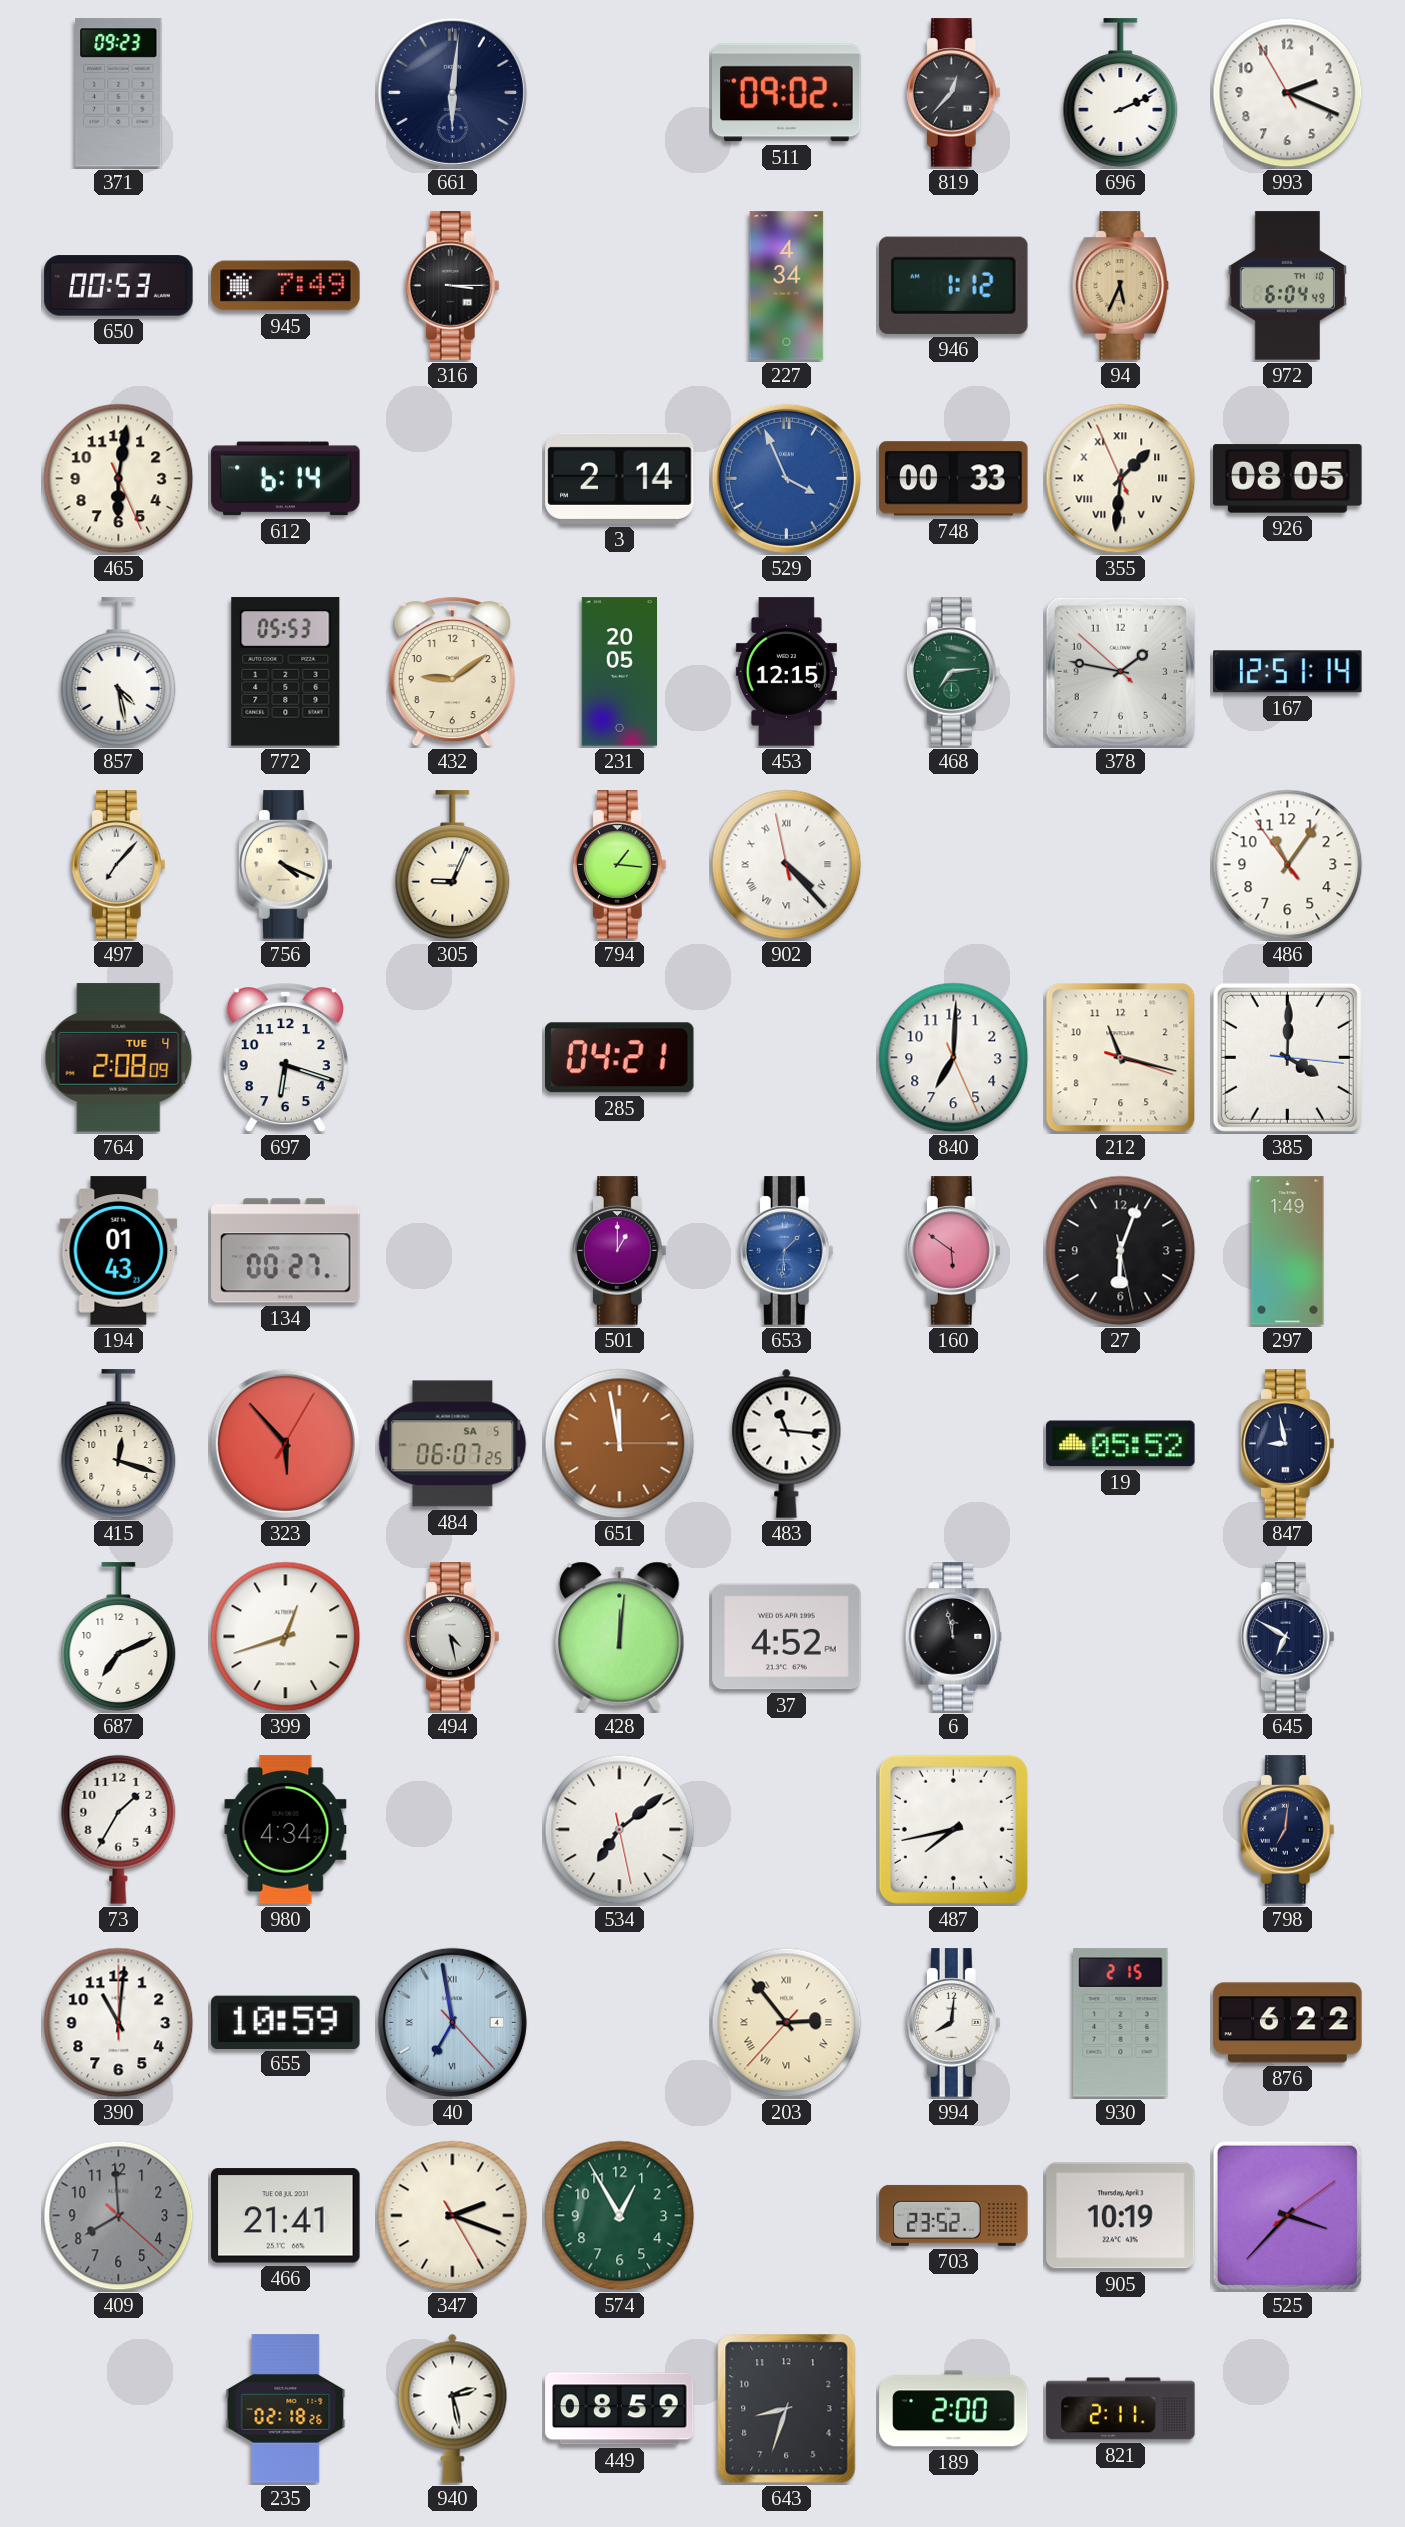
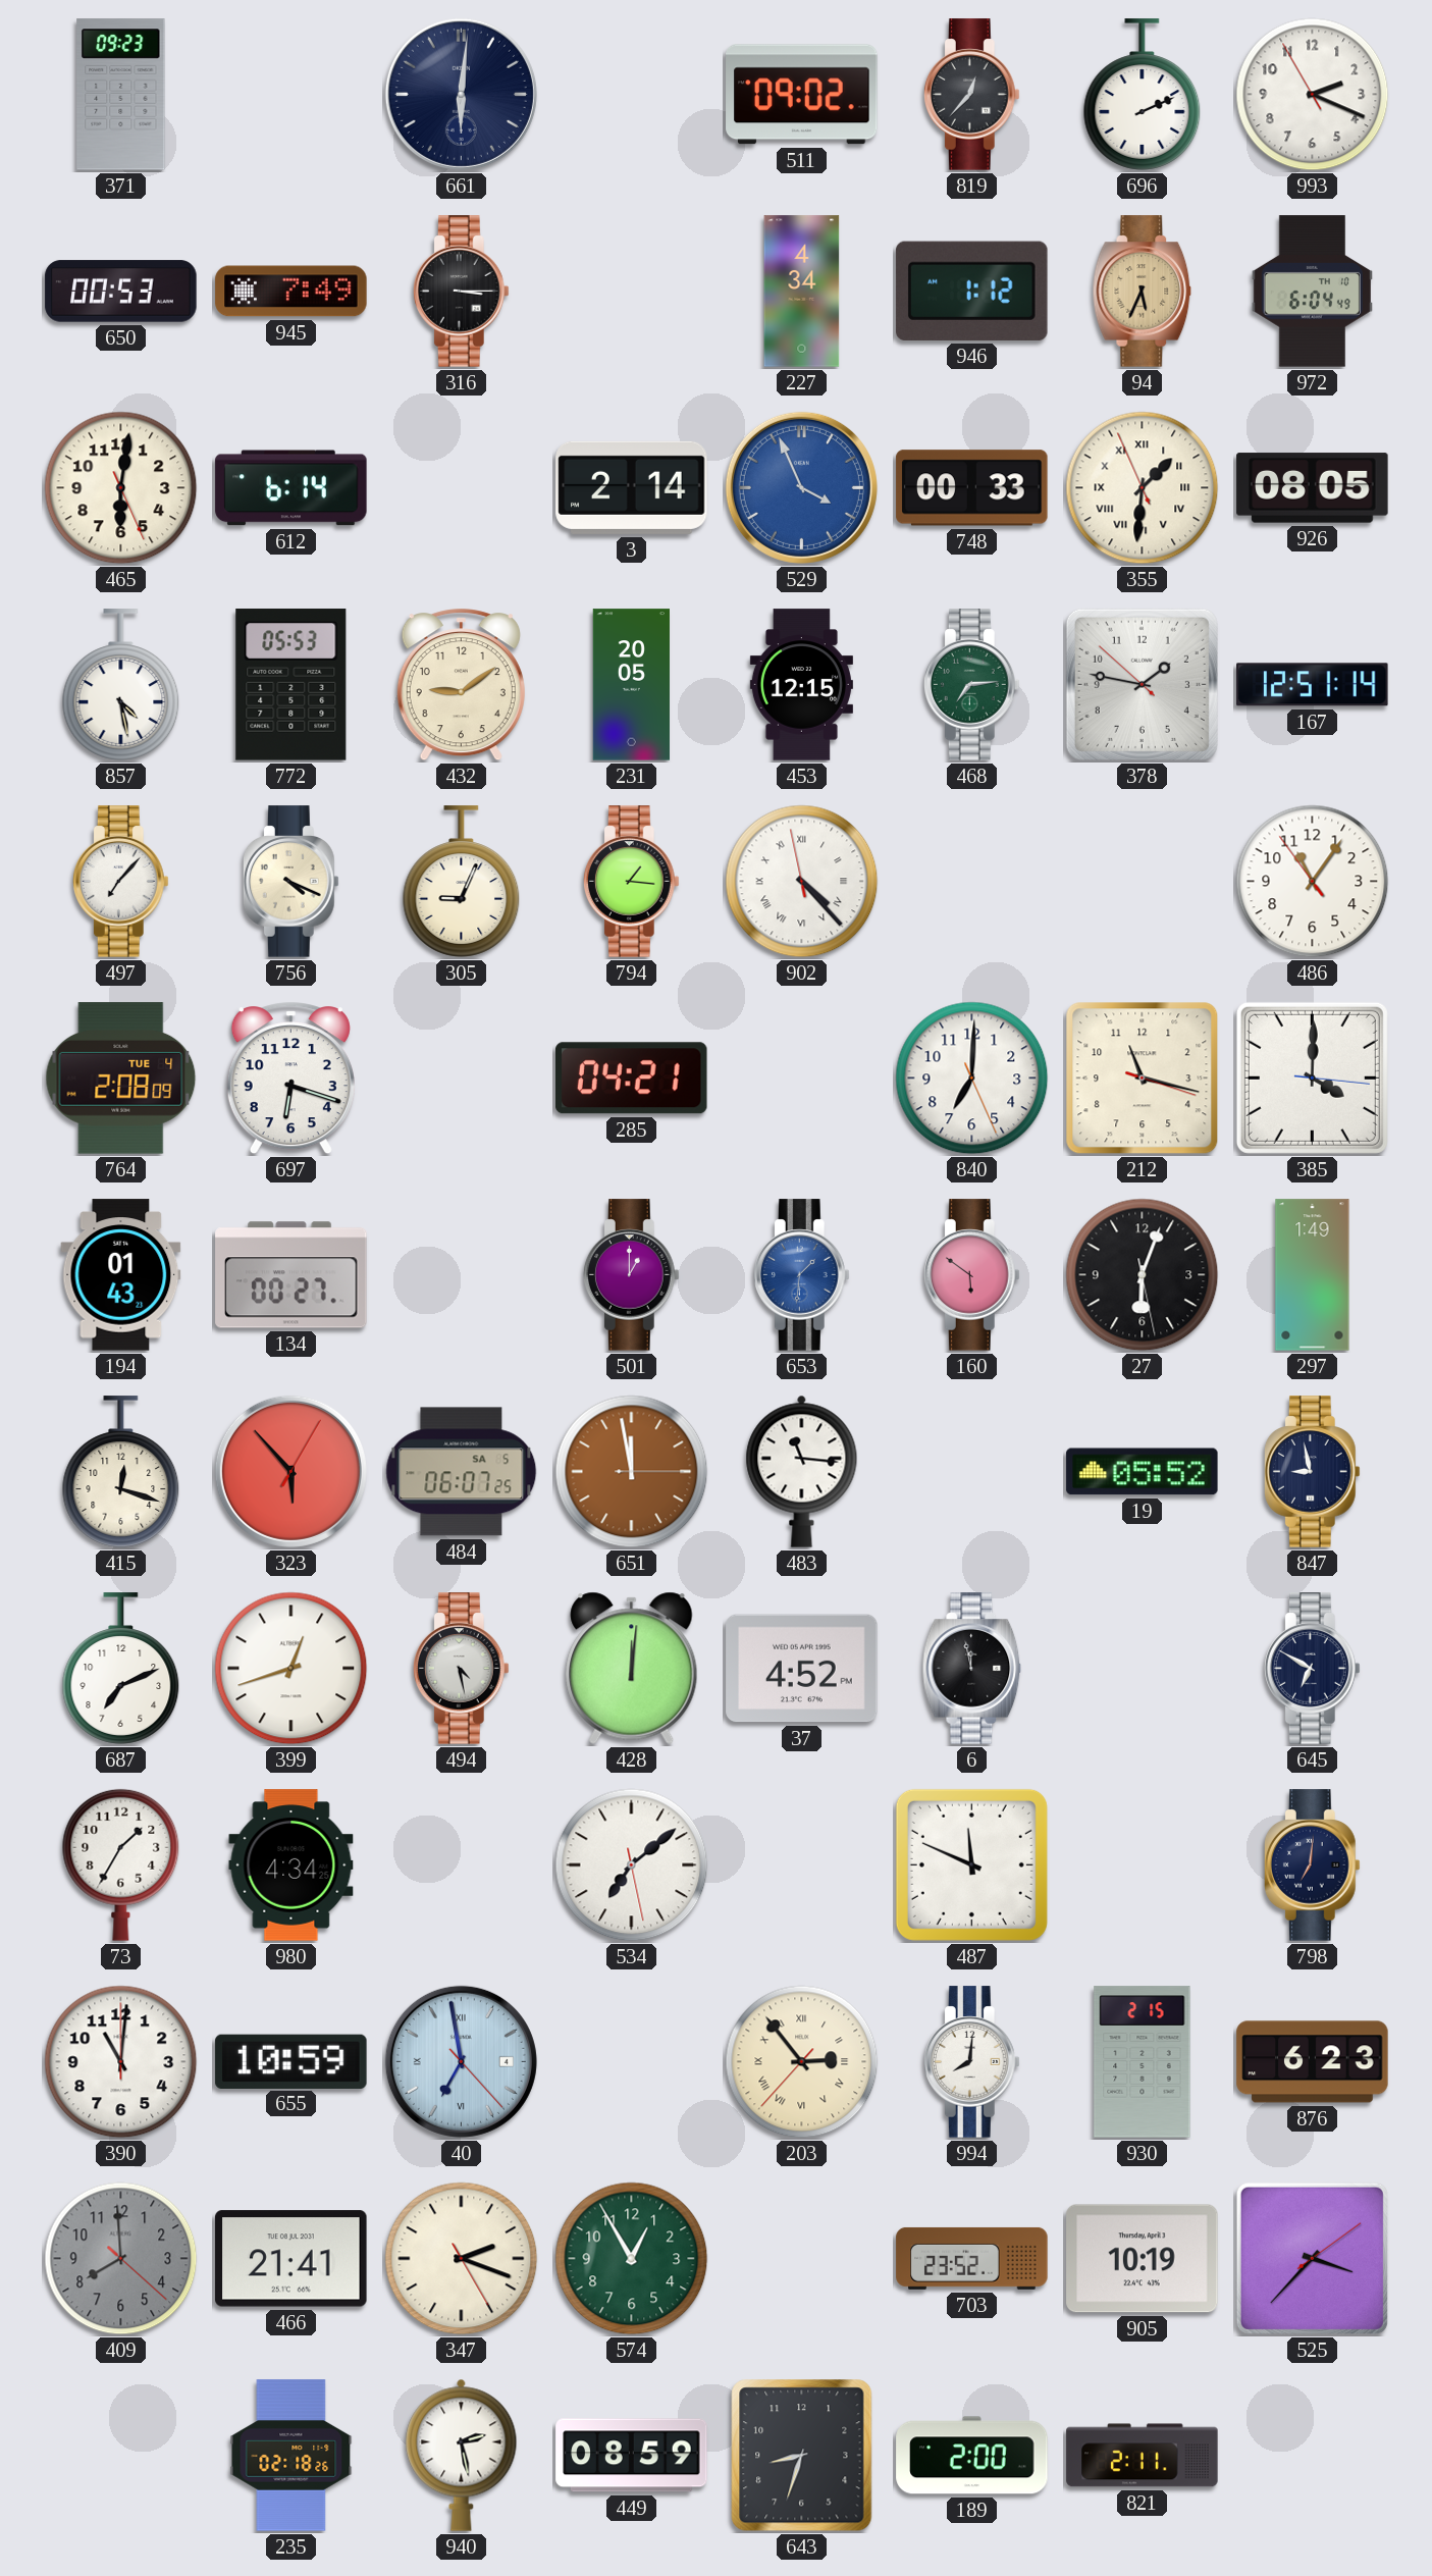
487: 7:43 -> 11:49
876: 6:22 -> 6:23
